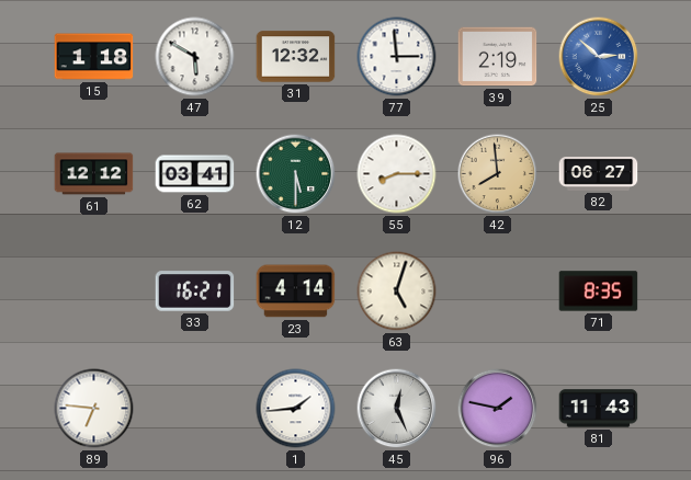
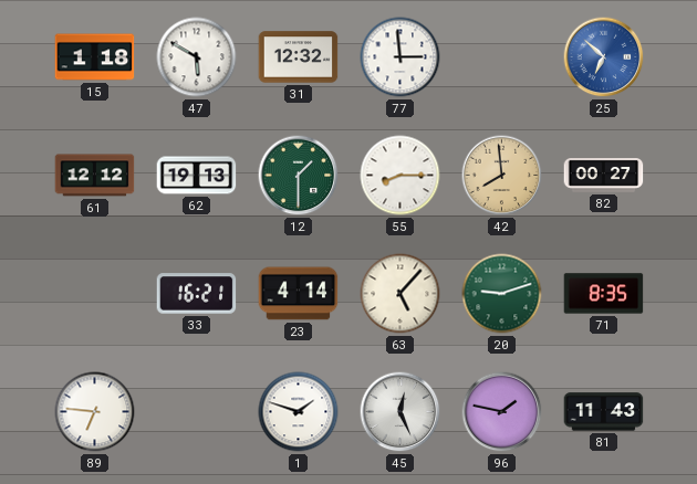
39: 2:19 -> none
25: 2:52 -> 6:52
62: 03:41 -> 19:13
12: 5:30 -> 1:30
82: 06:27 -> 00:27
63: 5:03 -> 5:07
20: none -> 9:12
1: 1:44 -> 1:48
